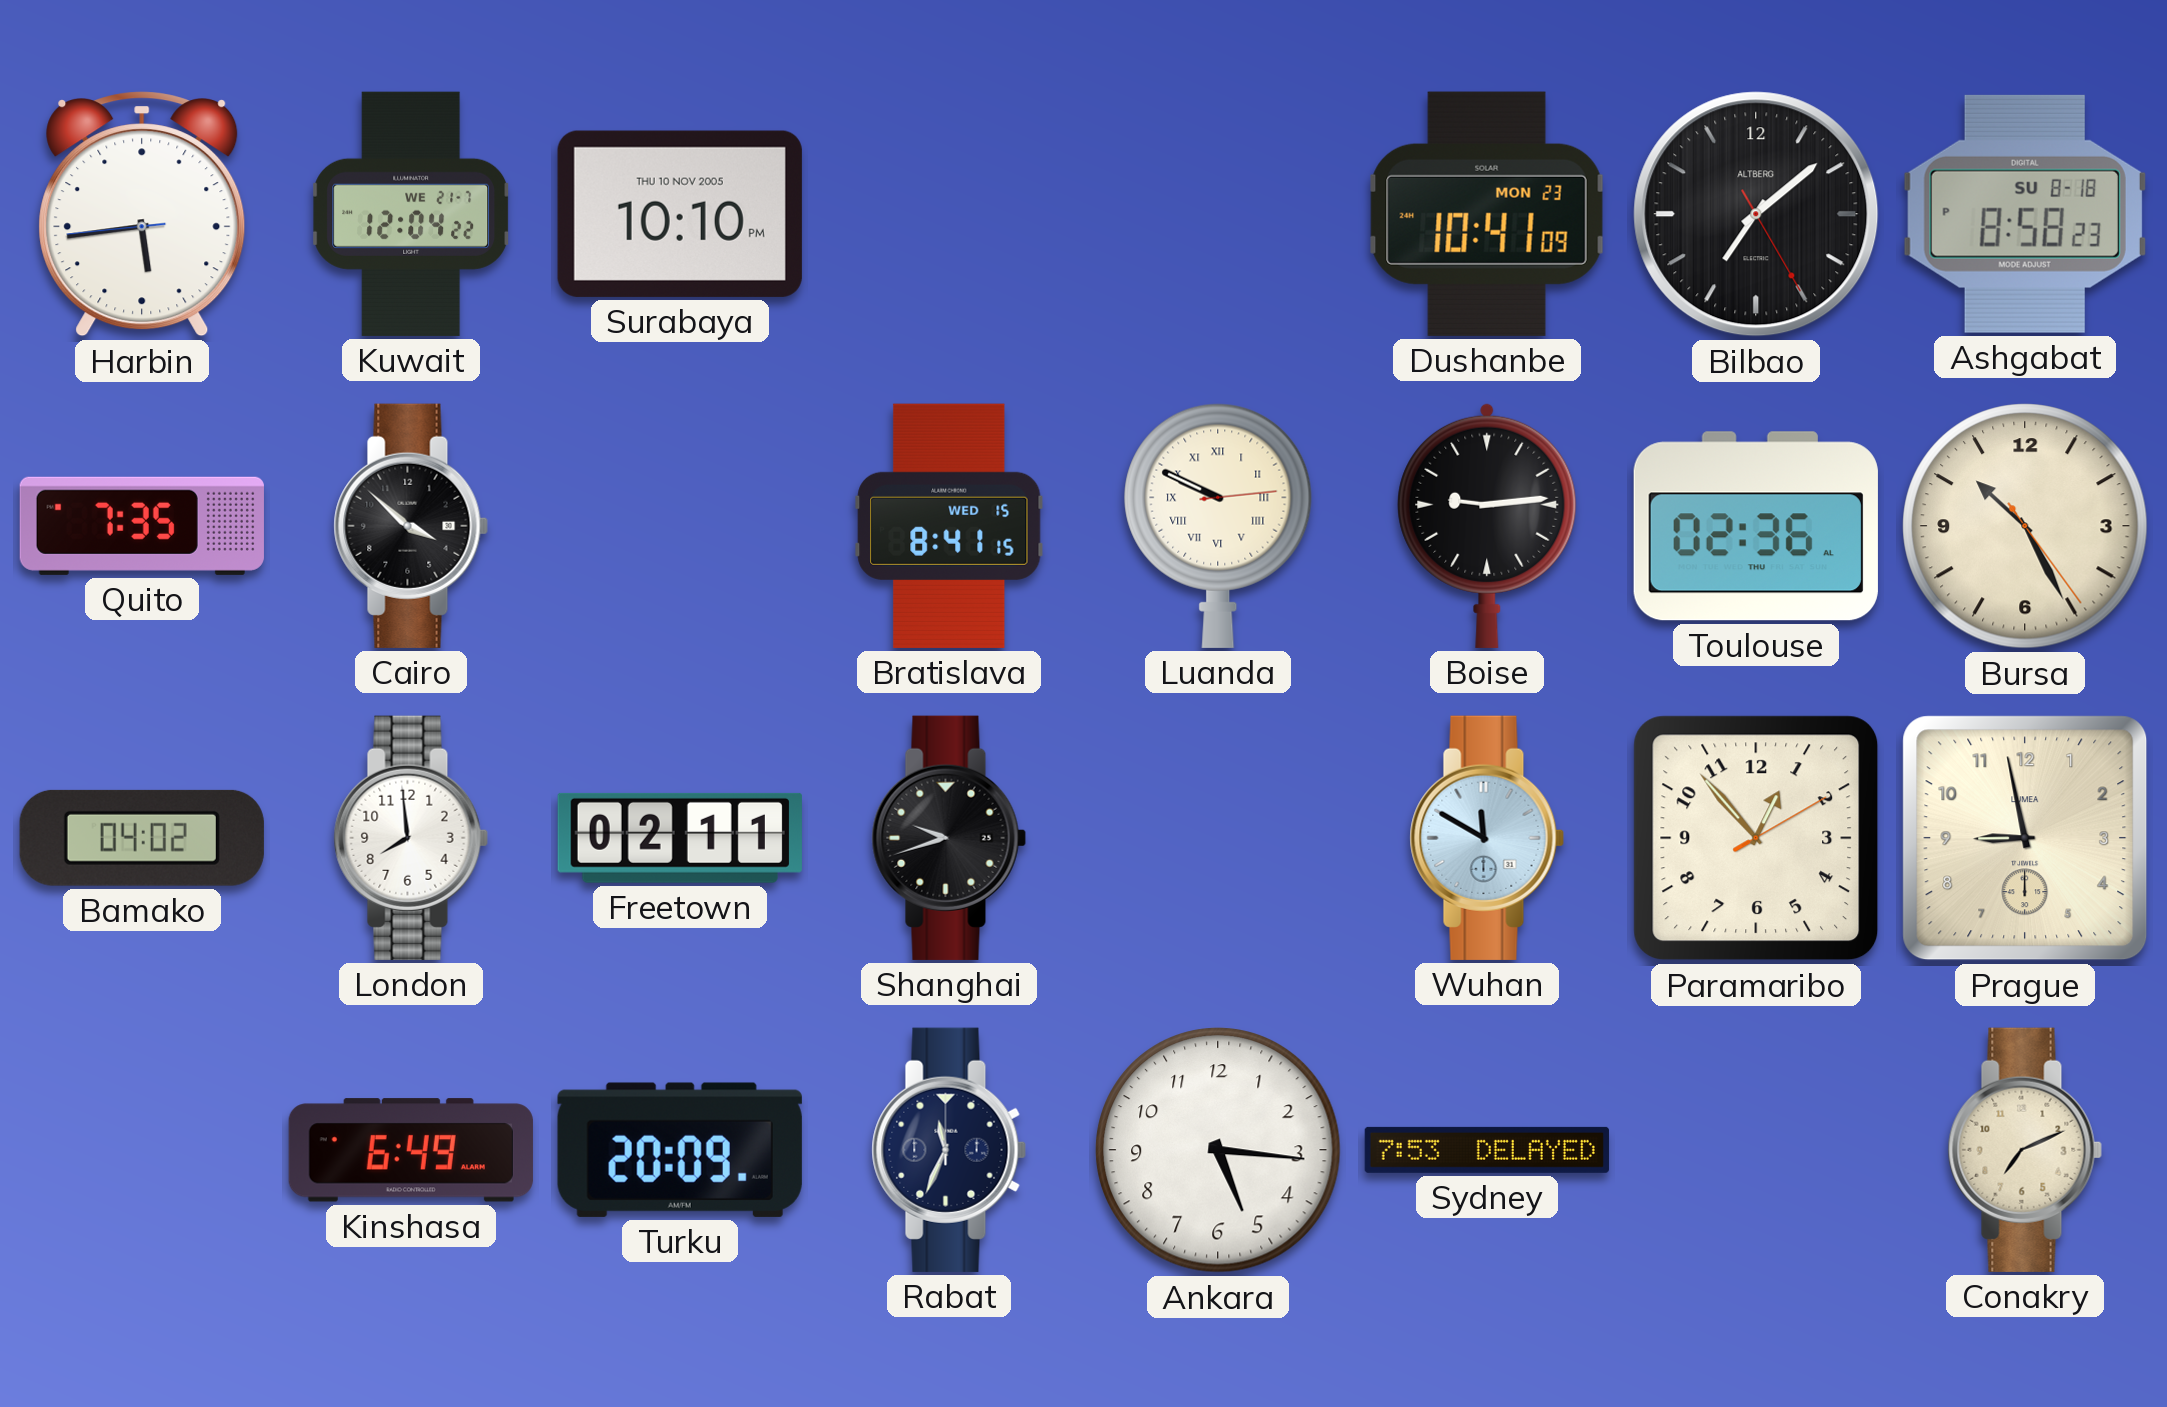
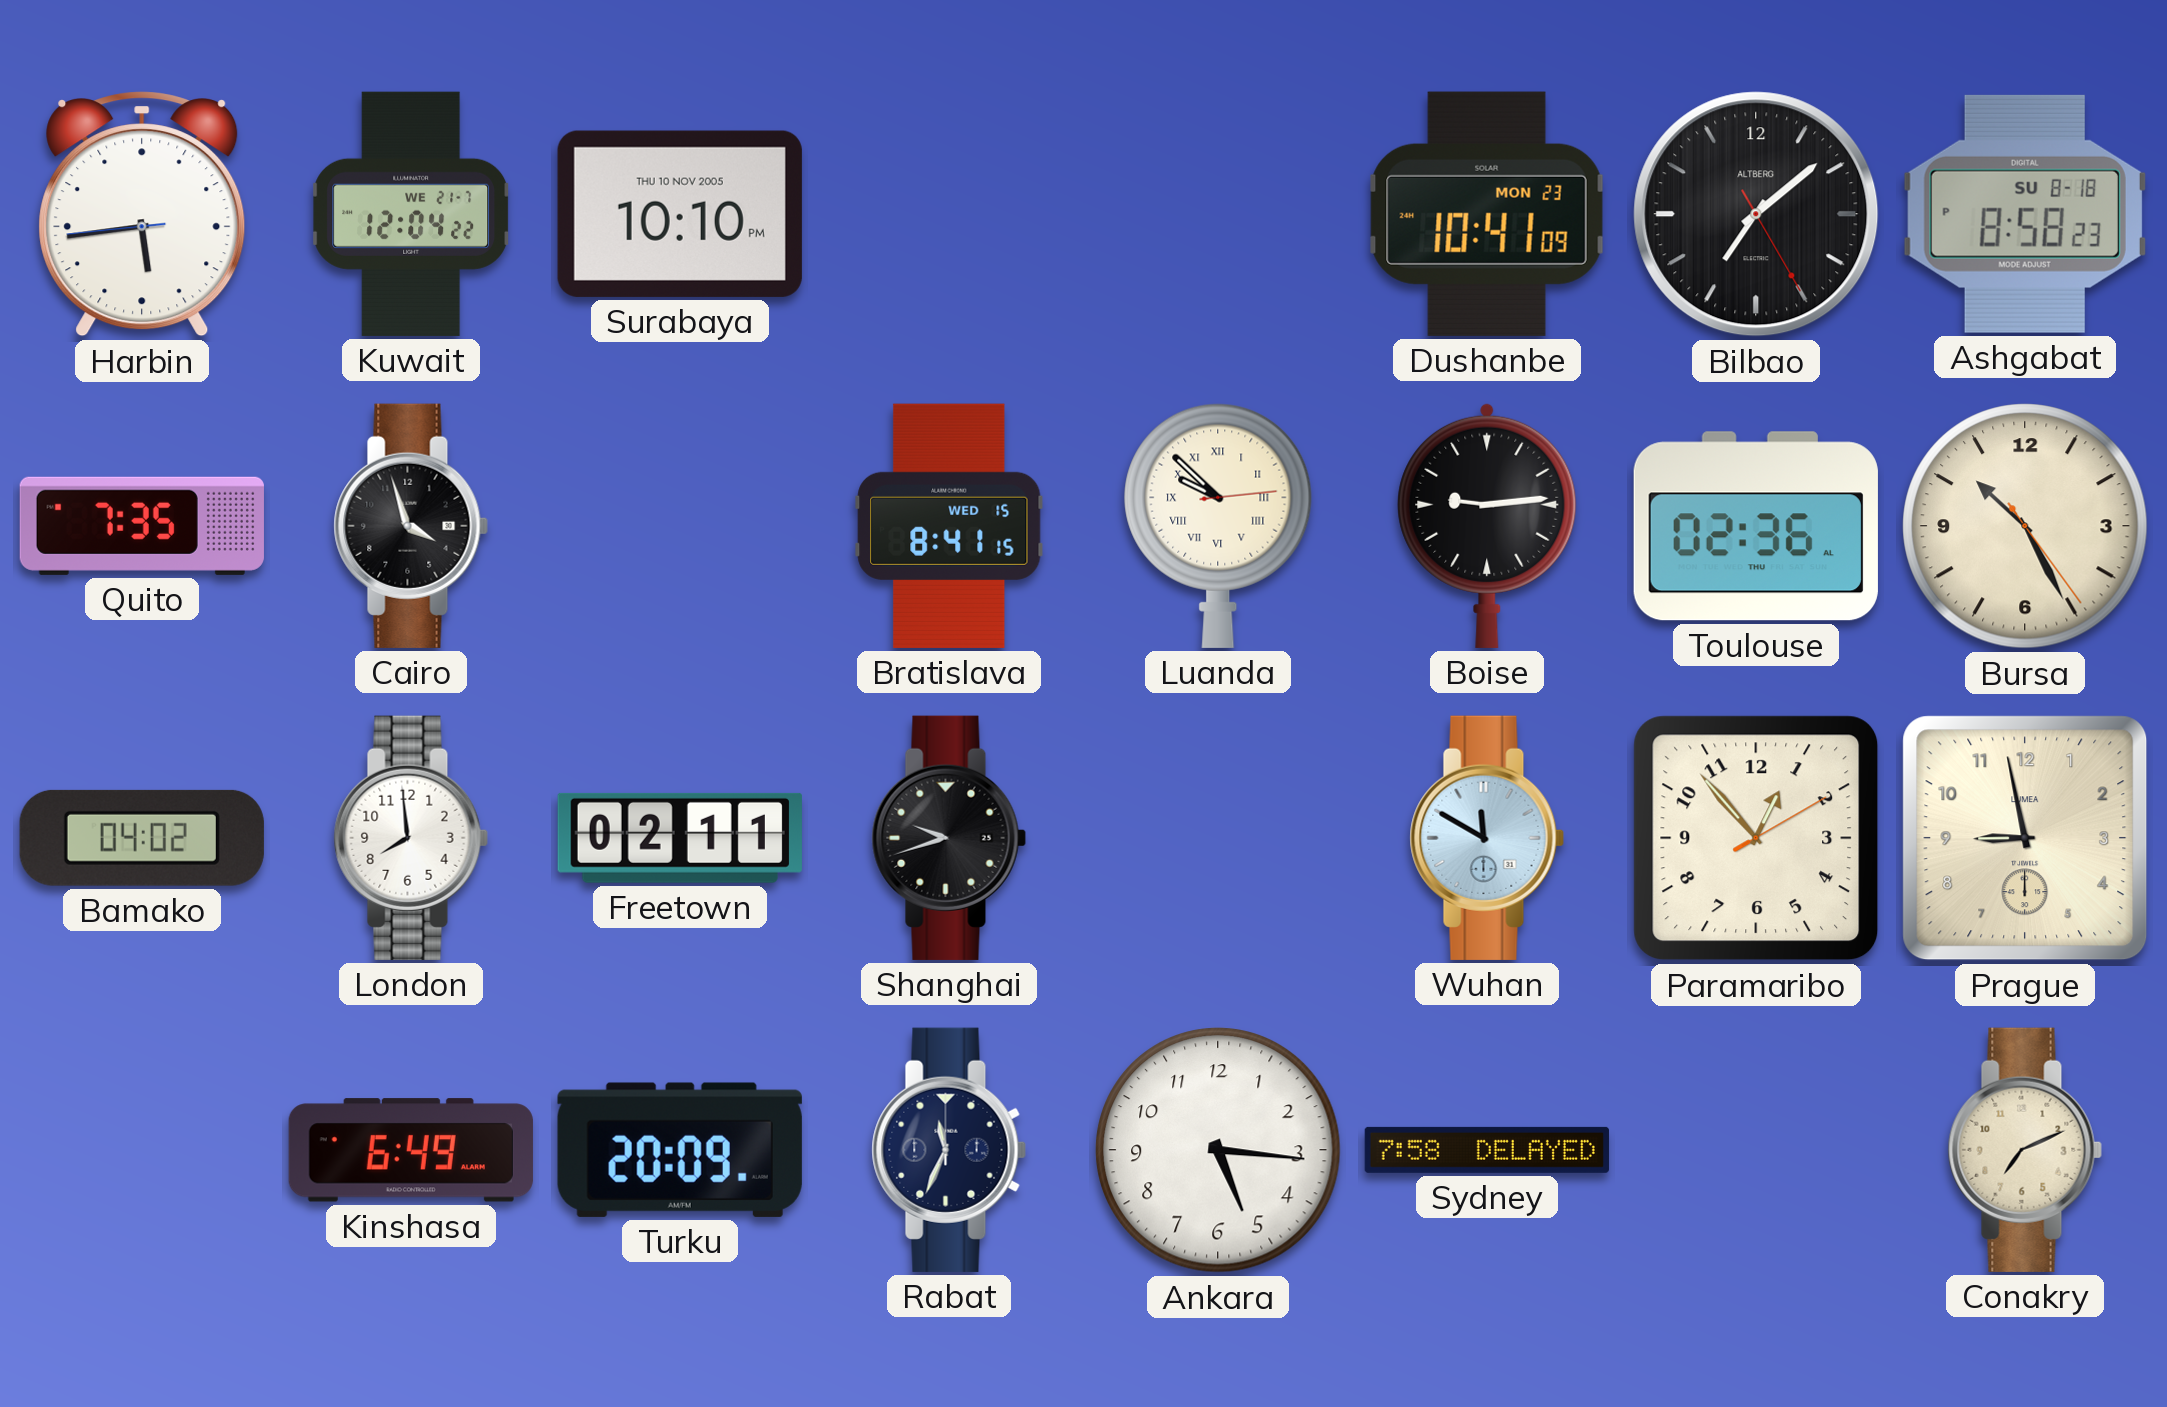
Cairo: 3:52 -> 3:57
Luanda: 9:49 -> 9:52
Sydney: 7:53 -> 7:58
